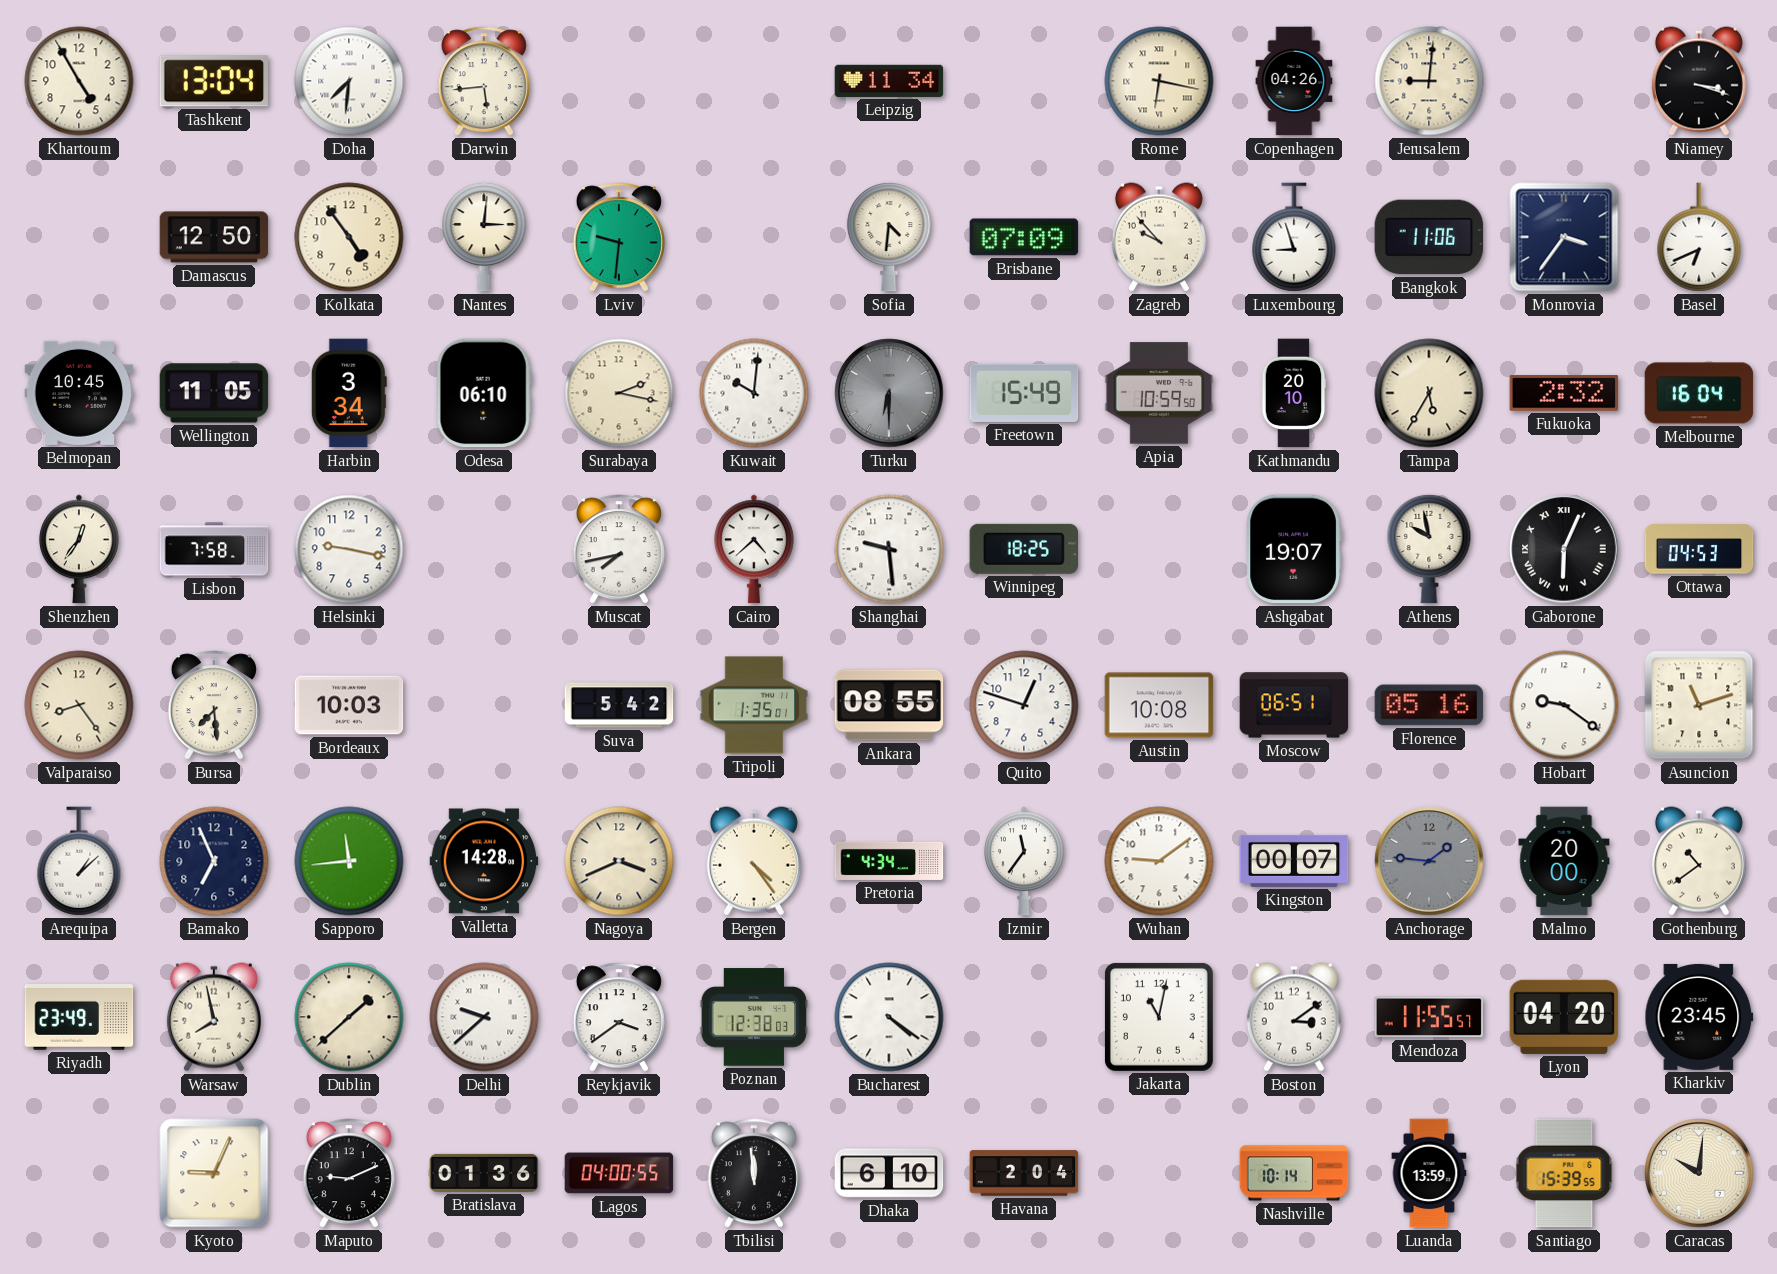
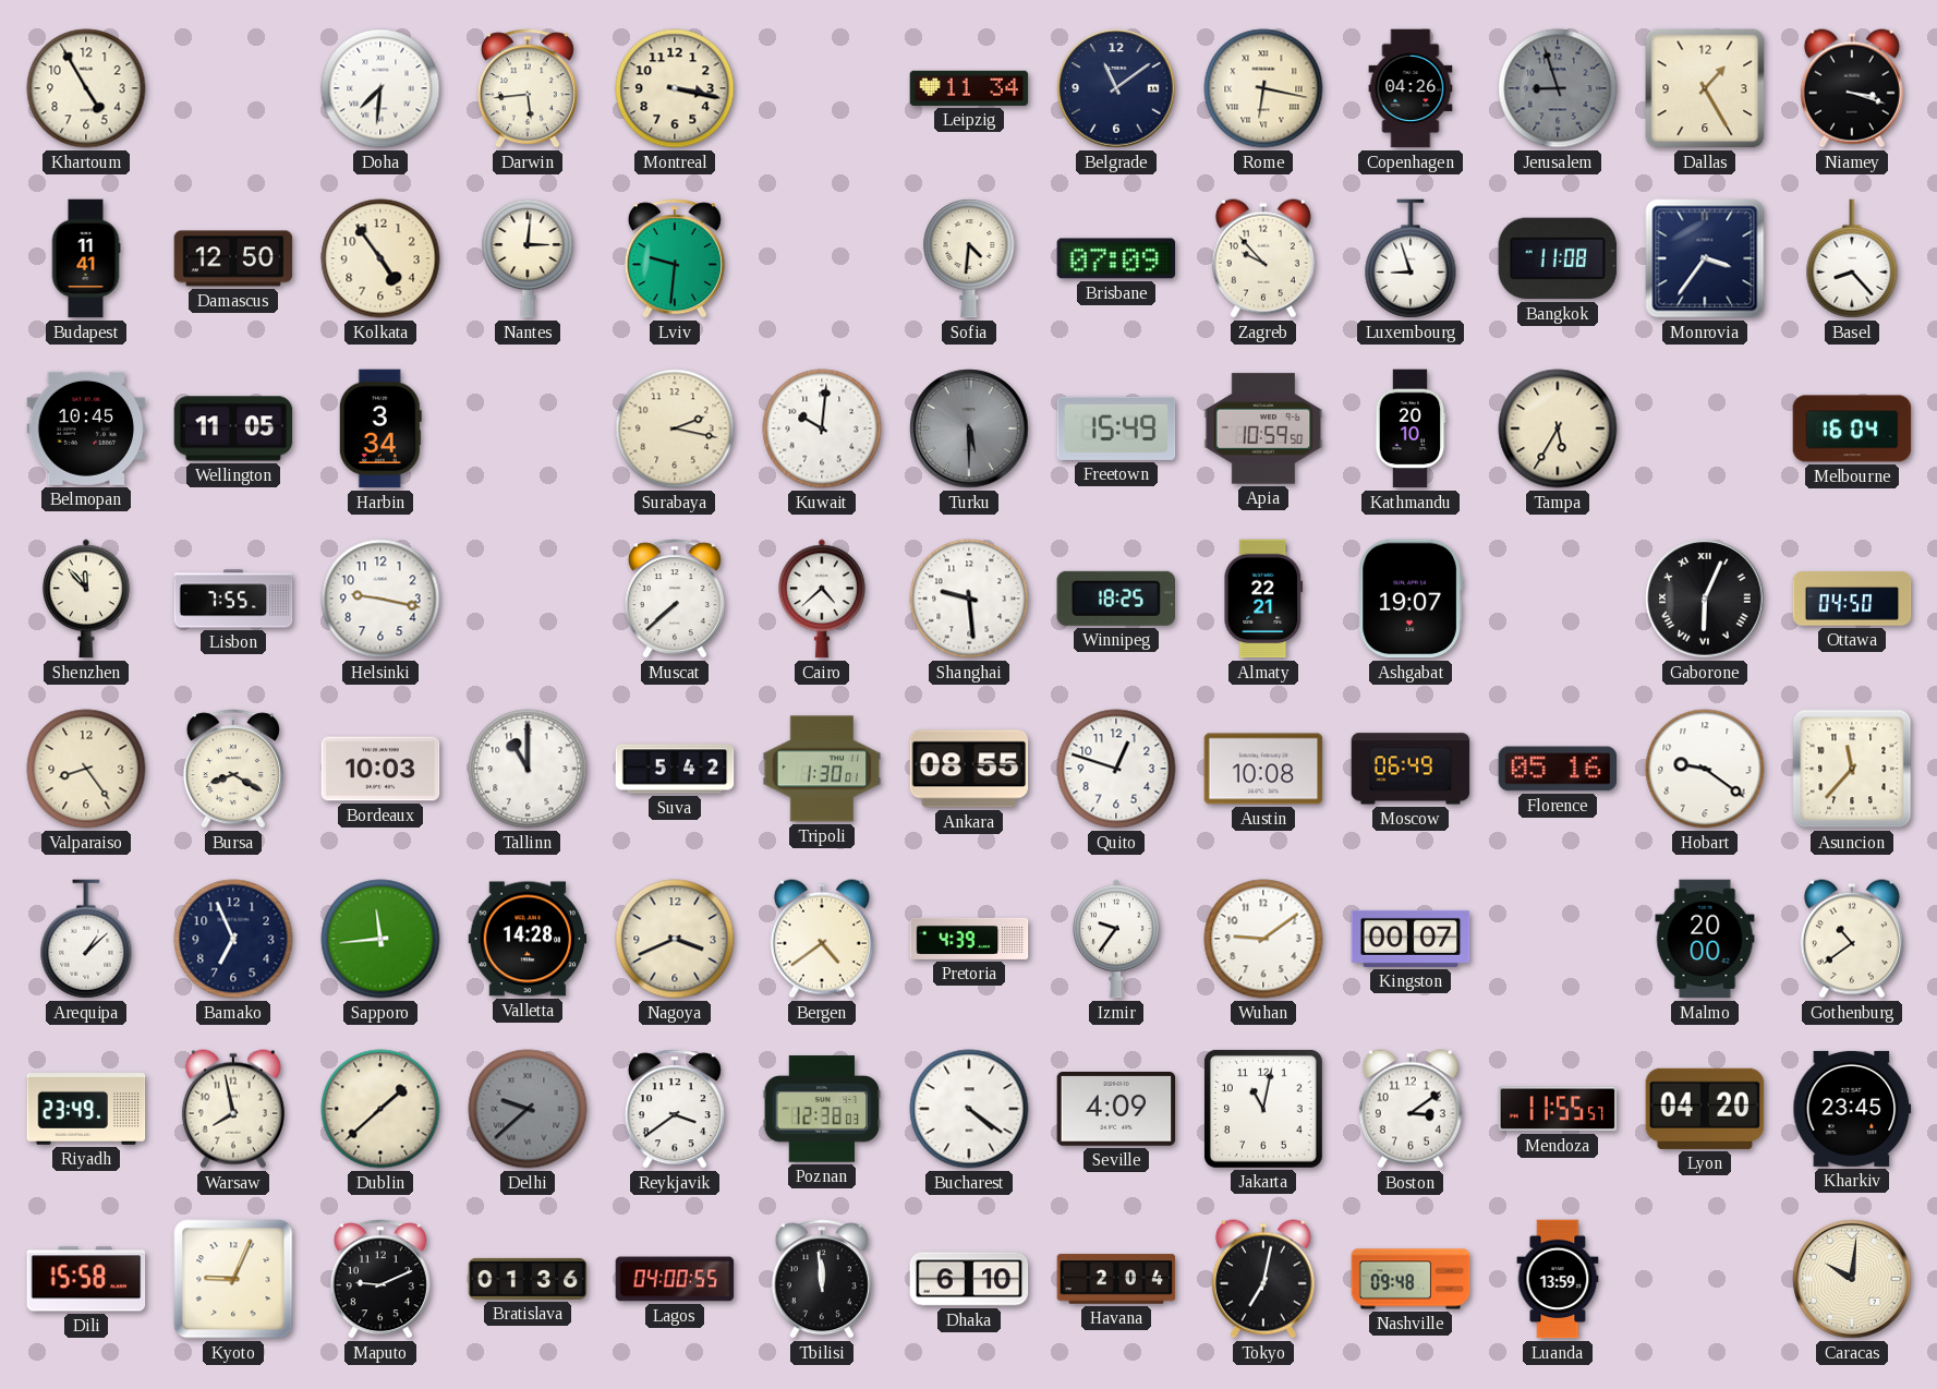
Tashkent: 13:04 -> none
Montreal: none -> 3:17
Belgrade: none -> 11:09
Jerusalem: 9:01 -> 8:57
Jerusalem dial: cream -> grey
Dallas: none -> 1:25
Budapest: none -> 11:41
Bangkok: 11:06 -> 11:08
Basel: 6:41 -> 8:23
Odesa: 06:10 -> none
Turku: 6:30 -> 5:30
Fukuoka: 2:32 -> none
Shenzhen: 12:36 -> 11:53
Lisbon: 7:58 -> 7:55
Muscat: 7:43 -> 7:38
Almaty: none -> 22:21
Athens: 9:58 -> none
Ottawa: 04:53 -> 04:50
Bursa: 7:29 -> 8:20
Tallinn: none -> 11:00
Tripoli: 1:35 -> 1:30
Moscow: 06:51 -> 06:49
Asuncion: 11:12 -> 11:37
Bergen: 4:24 -> 4:39
Pretoria: 4:34 -> 4:39
Izmir: 11:36 -> 9:36
Anchorage: 1:46 -> none
Delhi dial: white -> grey
Seville: none -> 4:09
Dili: none -> 15:58
Tokyo: none -> 7:02
Nashville: 10:14 -> 09:48
Santiago: 15:39 -> none
